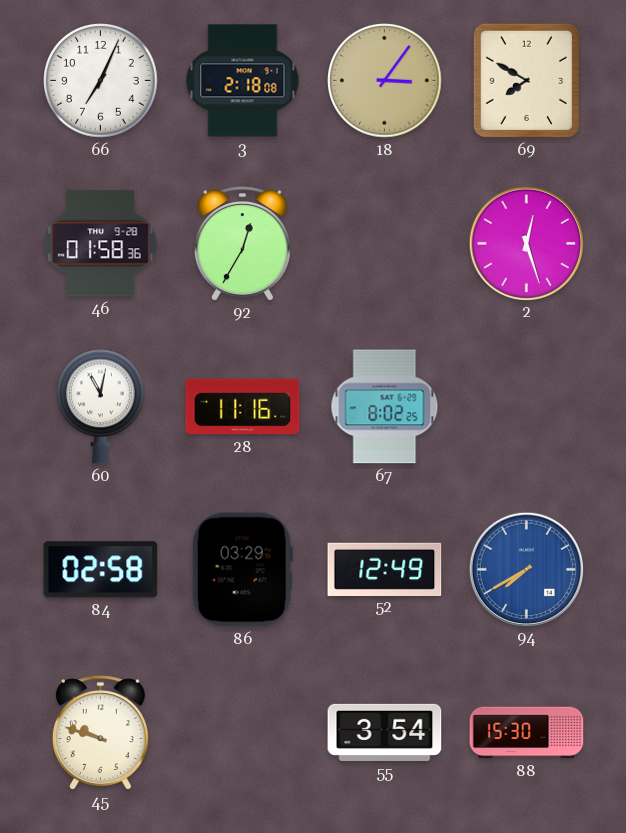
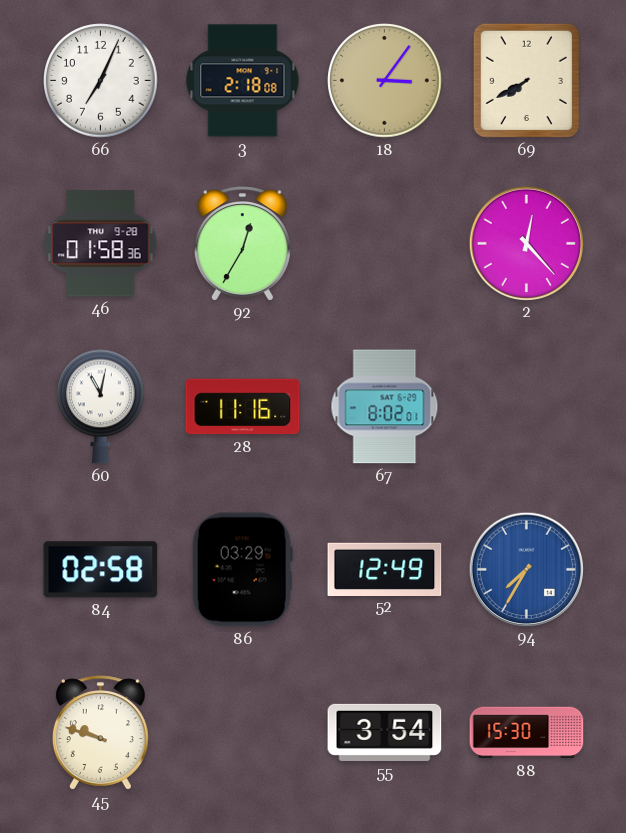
69: 7:50 -> 7:40
2: 12:27 -> 12:23
67: 8:02:25 -> 8:02:01
94: 7:40 -> 7:35
